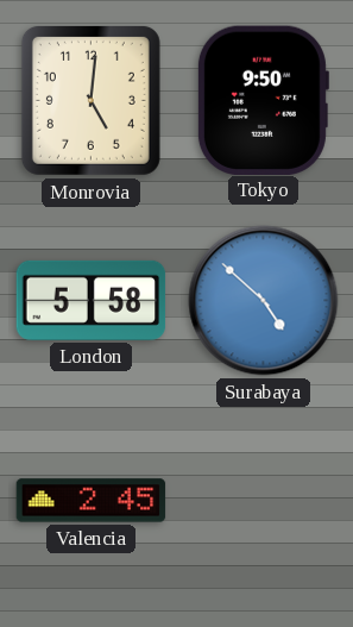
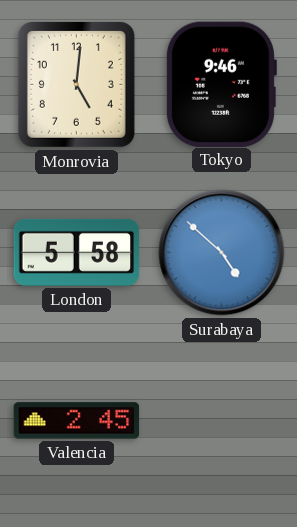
Tokyo: 9:50 -> 9:46
